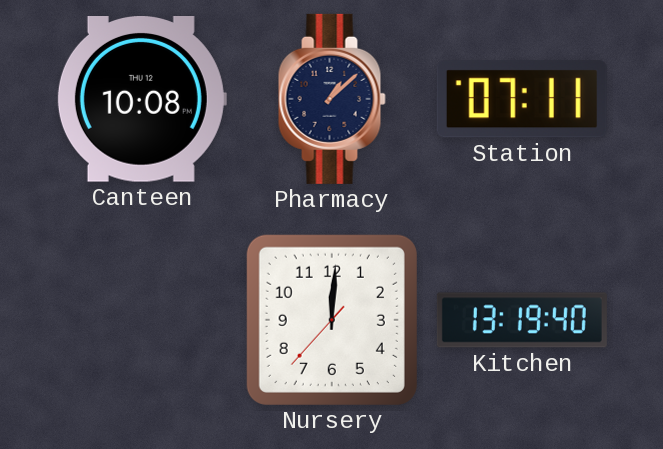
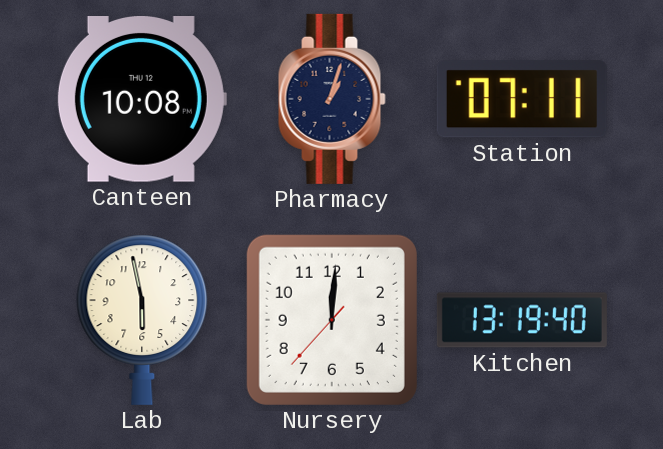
Pharmacy: 1:08 -> 1:03
Lab: none -> 5:58
